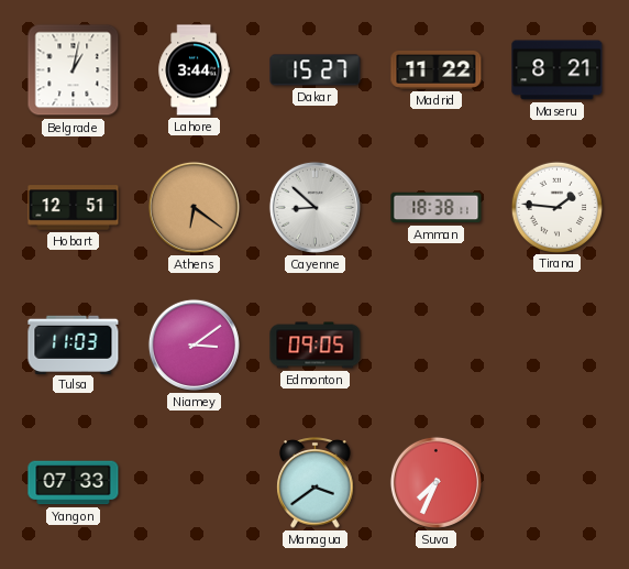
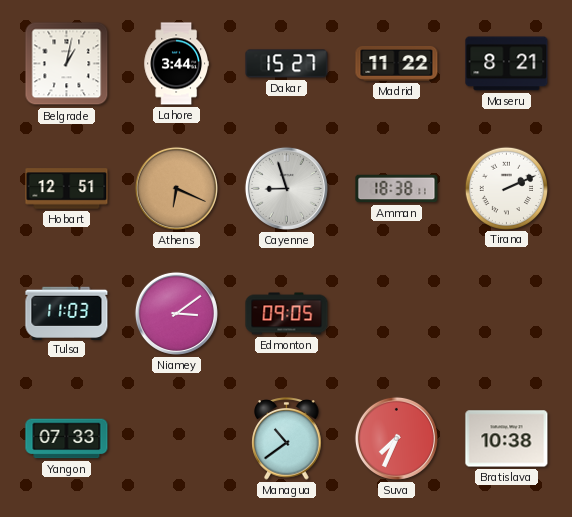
Athens: 6:21 -> 6:19
Cayenne: 8:52 -> 8:57
Tirana: 1:46 -> 2:11
Managua: 3:39 -> 10:39
Bratislava: none -> 10:38
